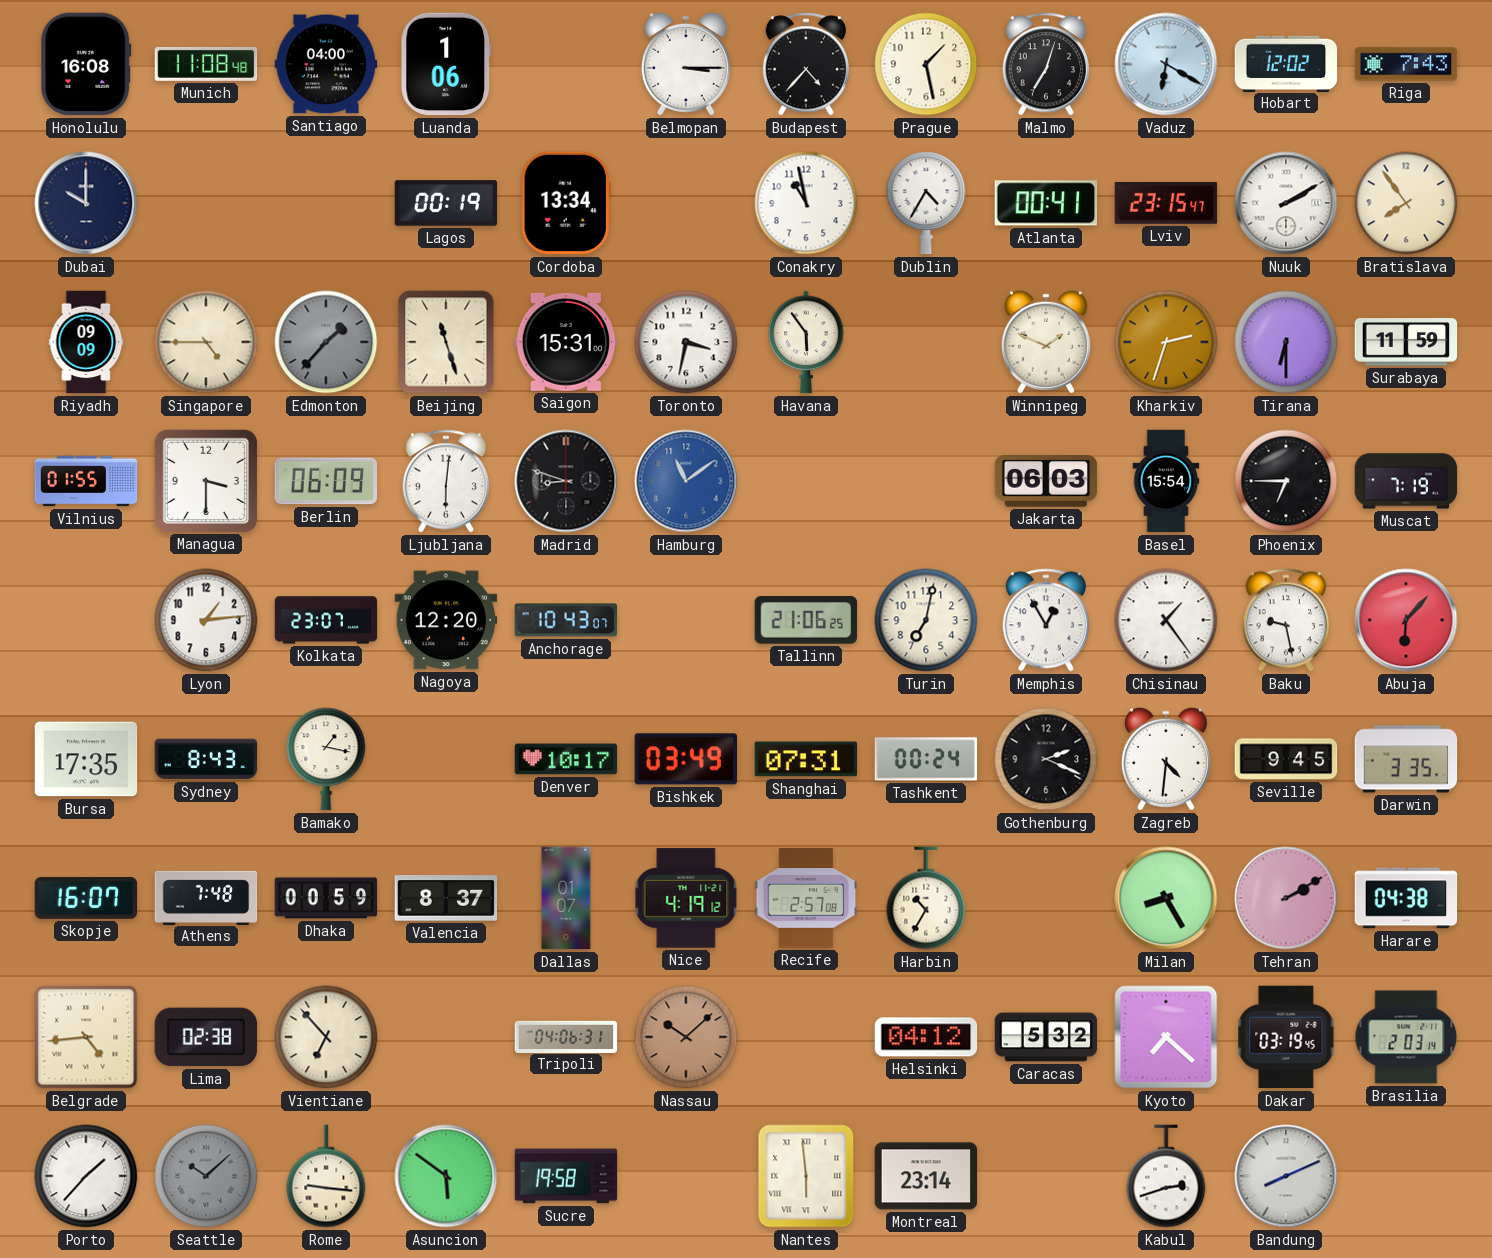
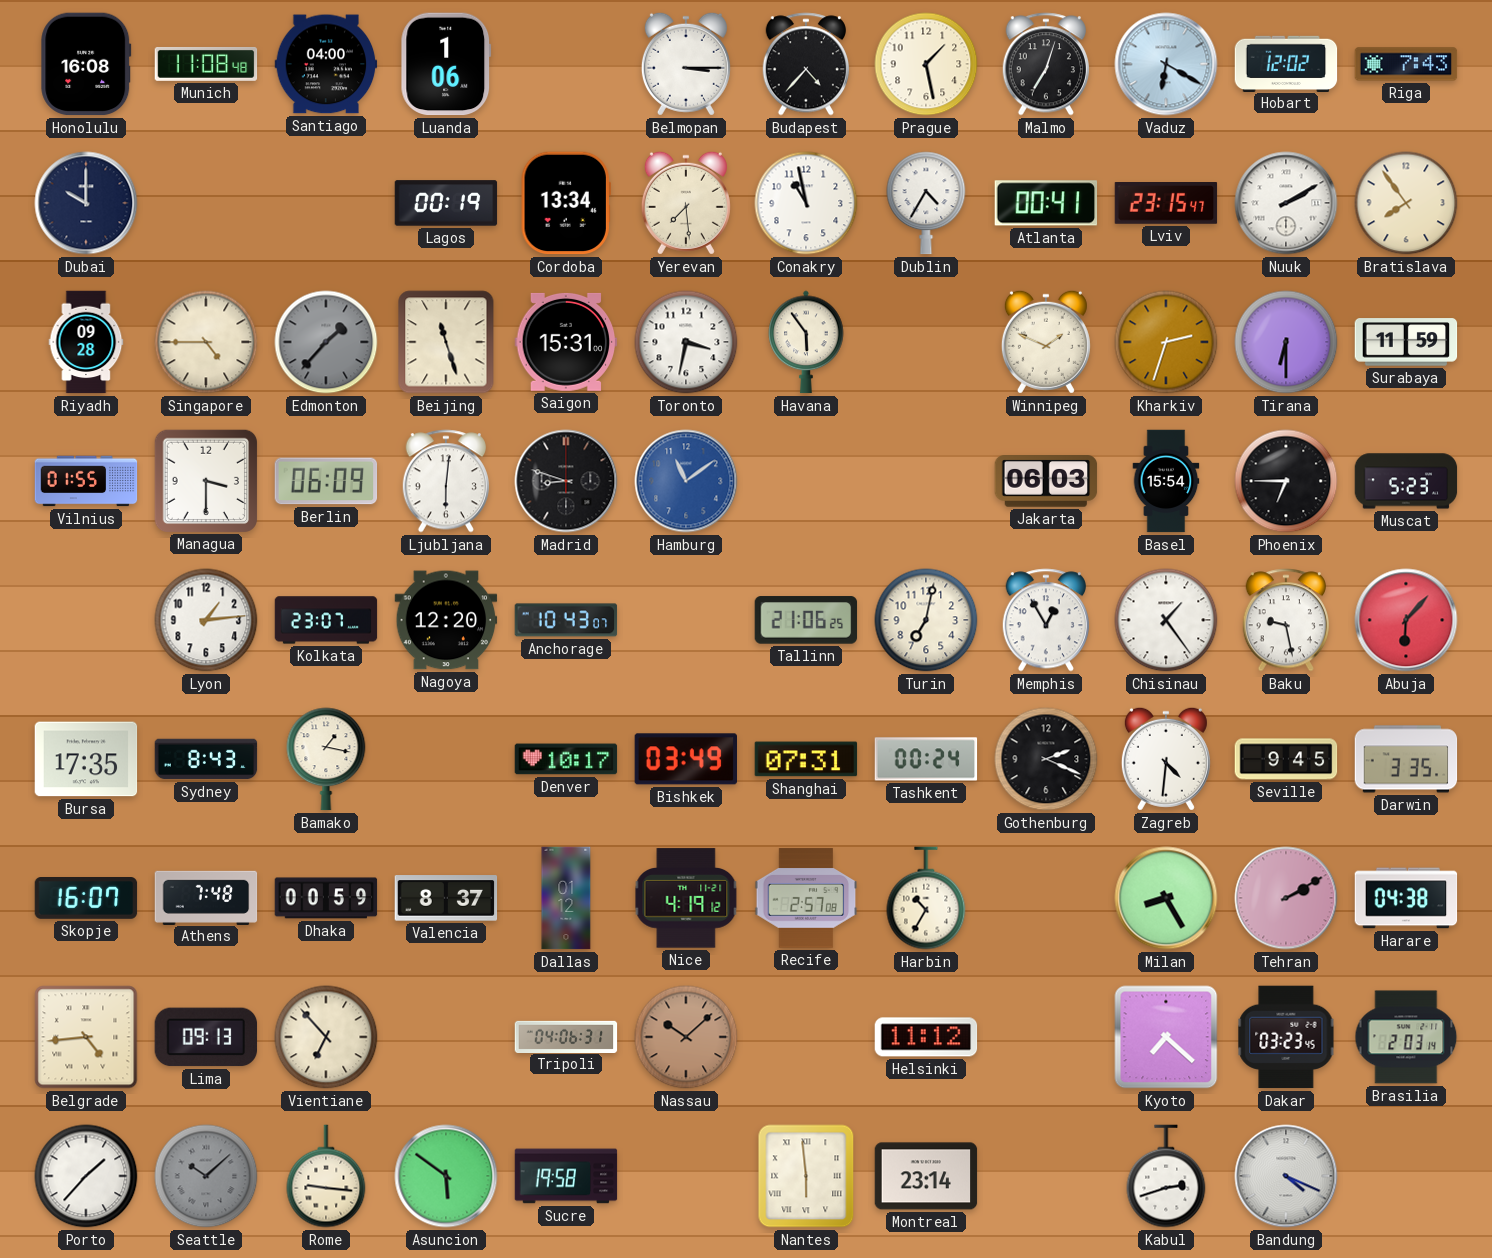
Yerevan: none -> 7:29
Riyadh: 09:09 -> 09:28
Muscat: 7:19 -> 5:23
Dallas: 01:07 -> 01:12
Lima: 02:38 -> 09:13
Helsinki: 04:12 -> 11:12
Caracas: 5:32 -> none
Dakar: 03:19 -> 03:23
Bandung: 8:11 -> 4:19
